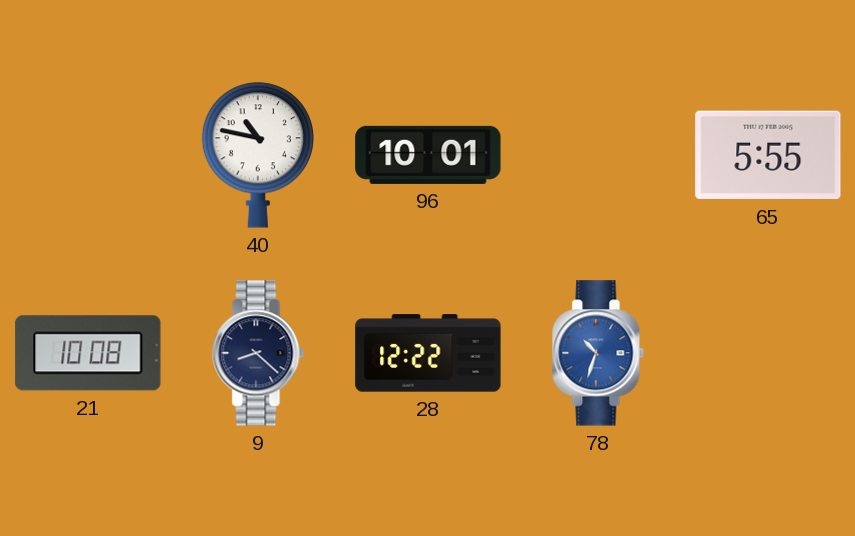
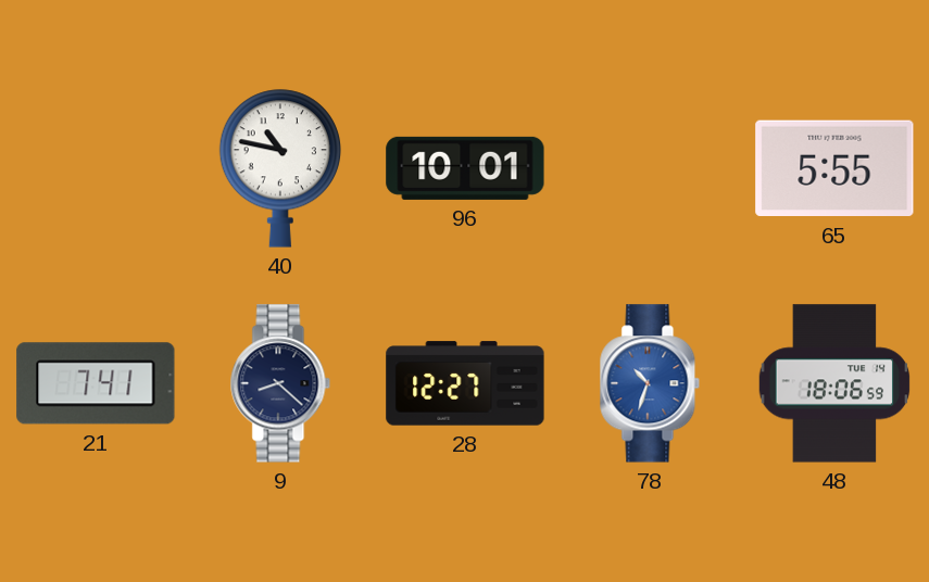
21: 10:08 -> 7:41
28: 12:22 -> 12:27
48: none -> 18:06
